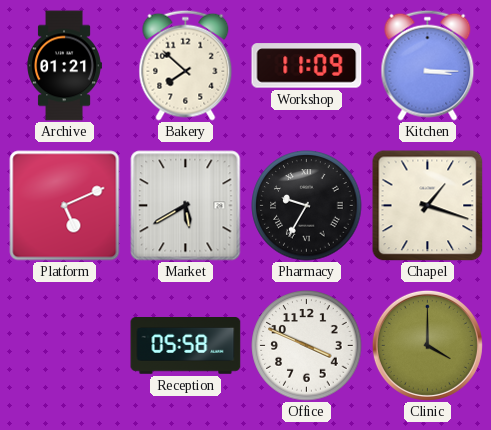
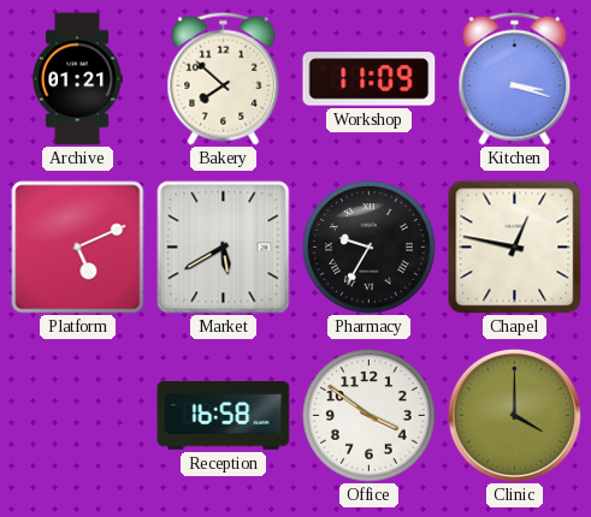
Kitchen: 3:15 -> 3:18
Chapel: 1:18 -> 12:47
Reception: 05:58 -> 16:58
Office: 3:49 -> 3:51
